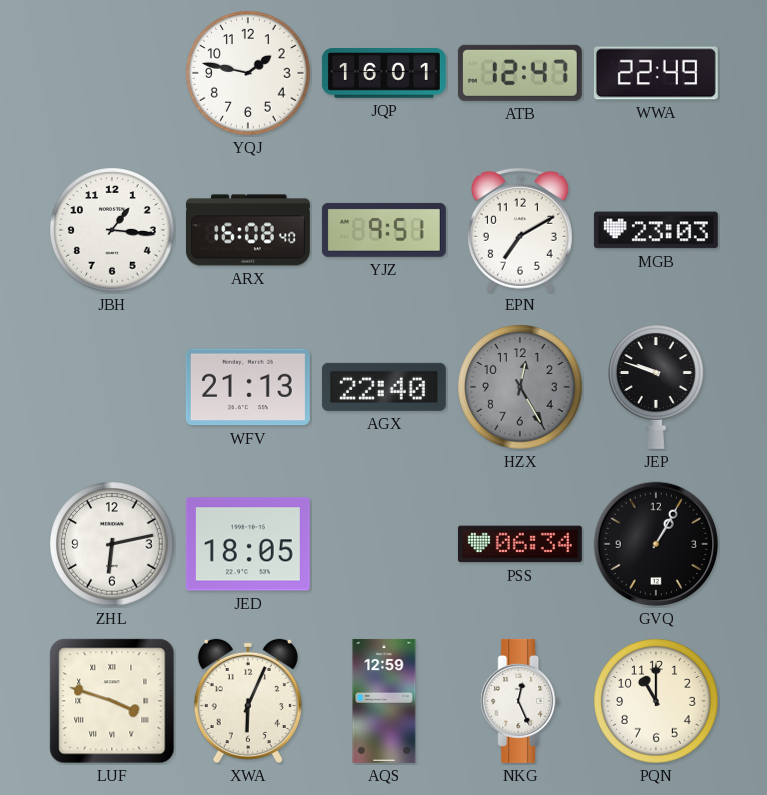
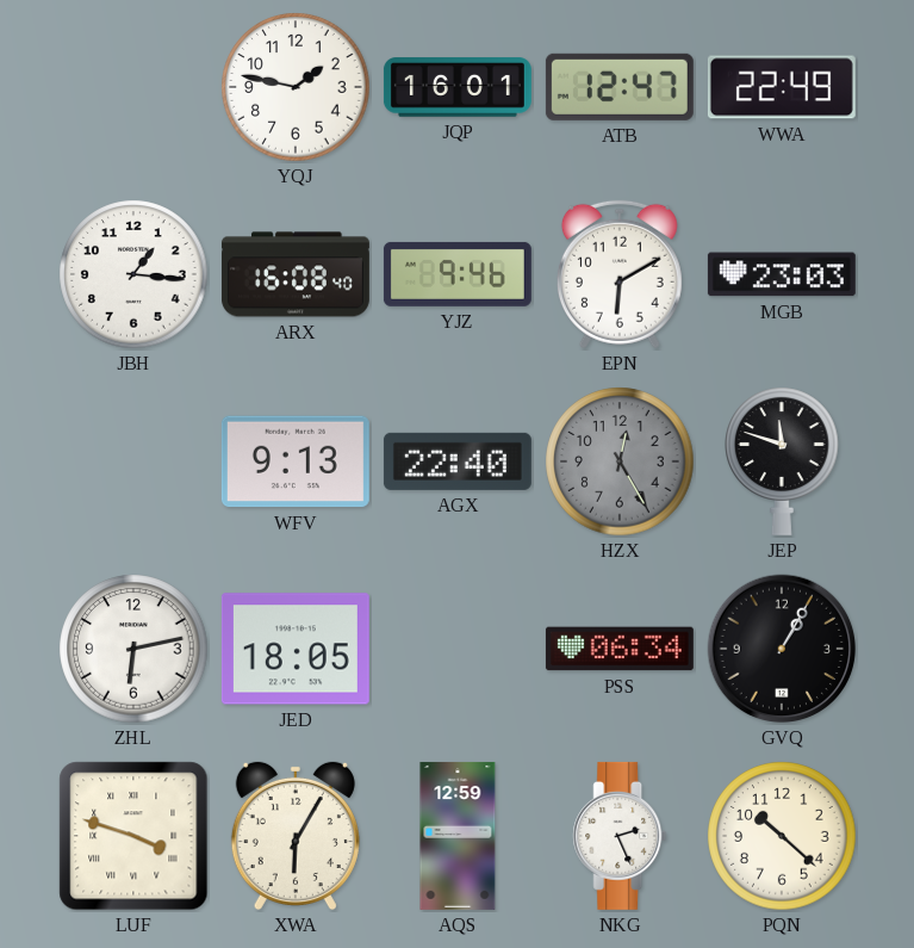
YJZ: 9:51 -> 9:46
EPN: 7:10 -> 6:10
WFV: 21:13 -> 9:13
JEP: 9:48 -> 11:48
XWA: 6:04 -> 6:05
NKG: 12:26 -> 2:26
PQN: 11:00 -> 10:22
